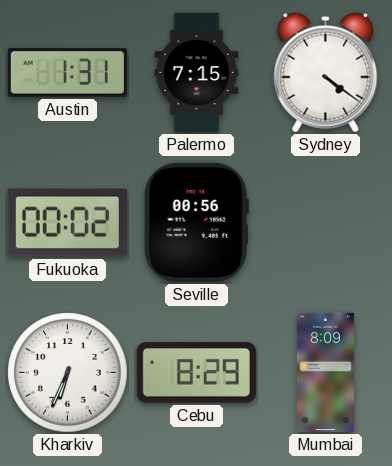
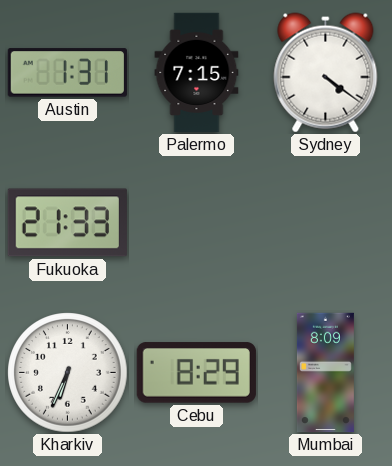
Fukuoka: 00:02 -> 21:33
Seville: 00:56 -> none
